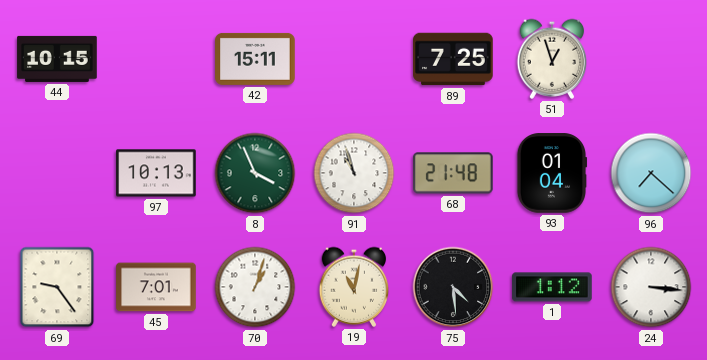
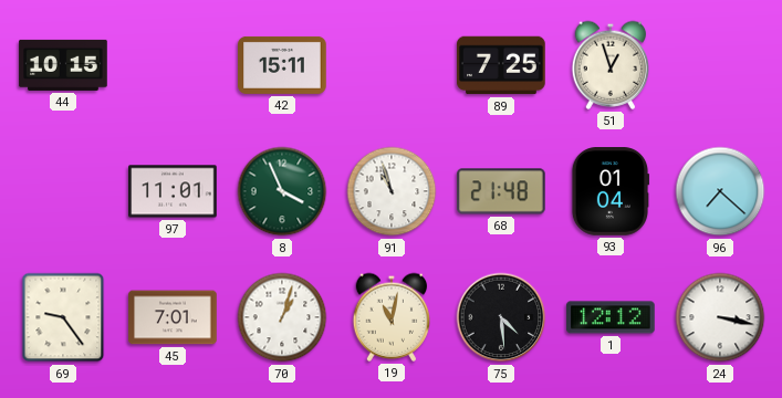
97: 10:13 -> 11:01
1: 1:12 -> 12:12
24: 3:16 -> 3:17
